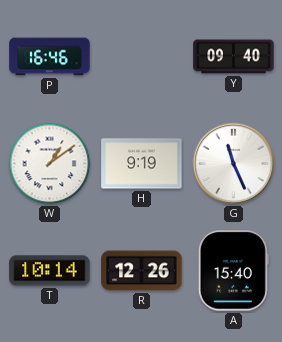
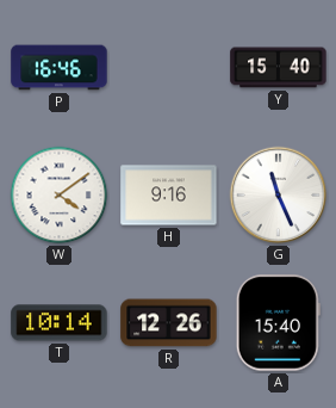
Y: 09:40 -> 15:40
W: 1:09 -> 4:09
H: 9:19 -> 9:16
